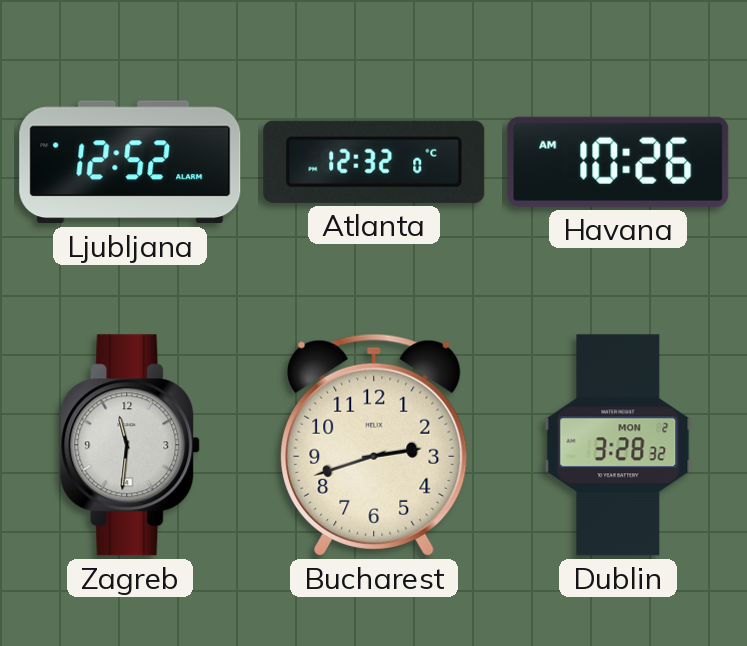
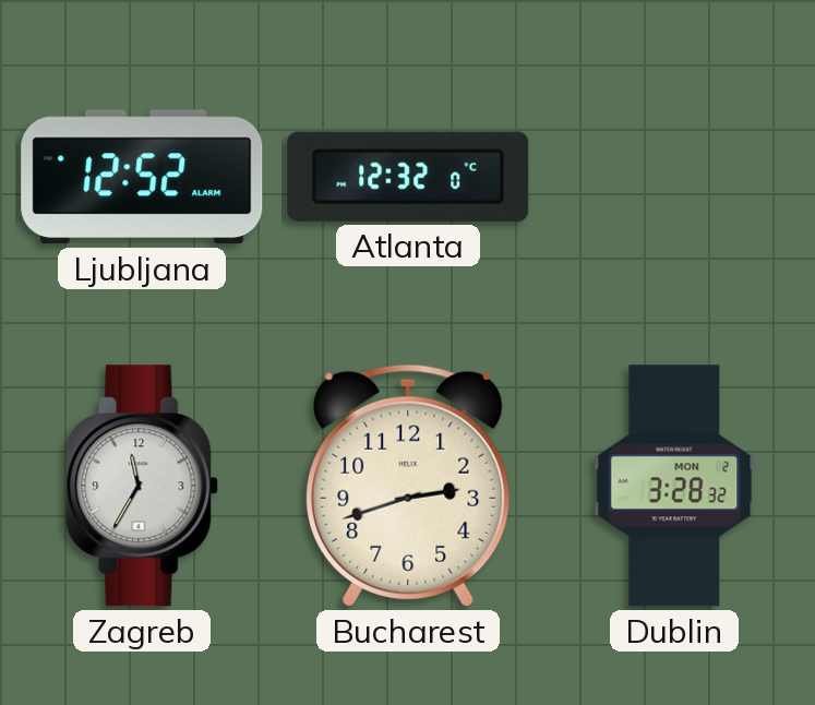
Havana: 10:26 -> none
Zagreb: 11:31 -> 11:35
